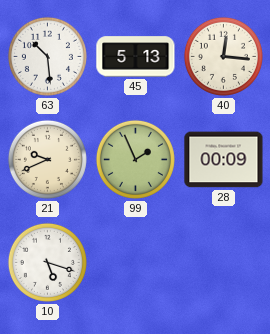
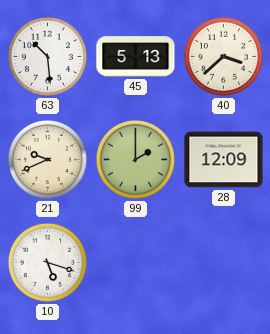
40: 12:16 -> 3:38
99: 1:56 -> 2:00
28: 00:09 -> 12:09
